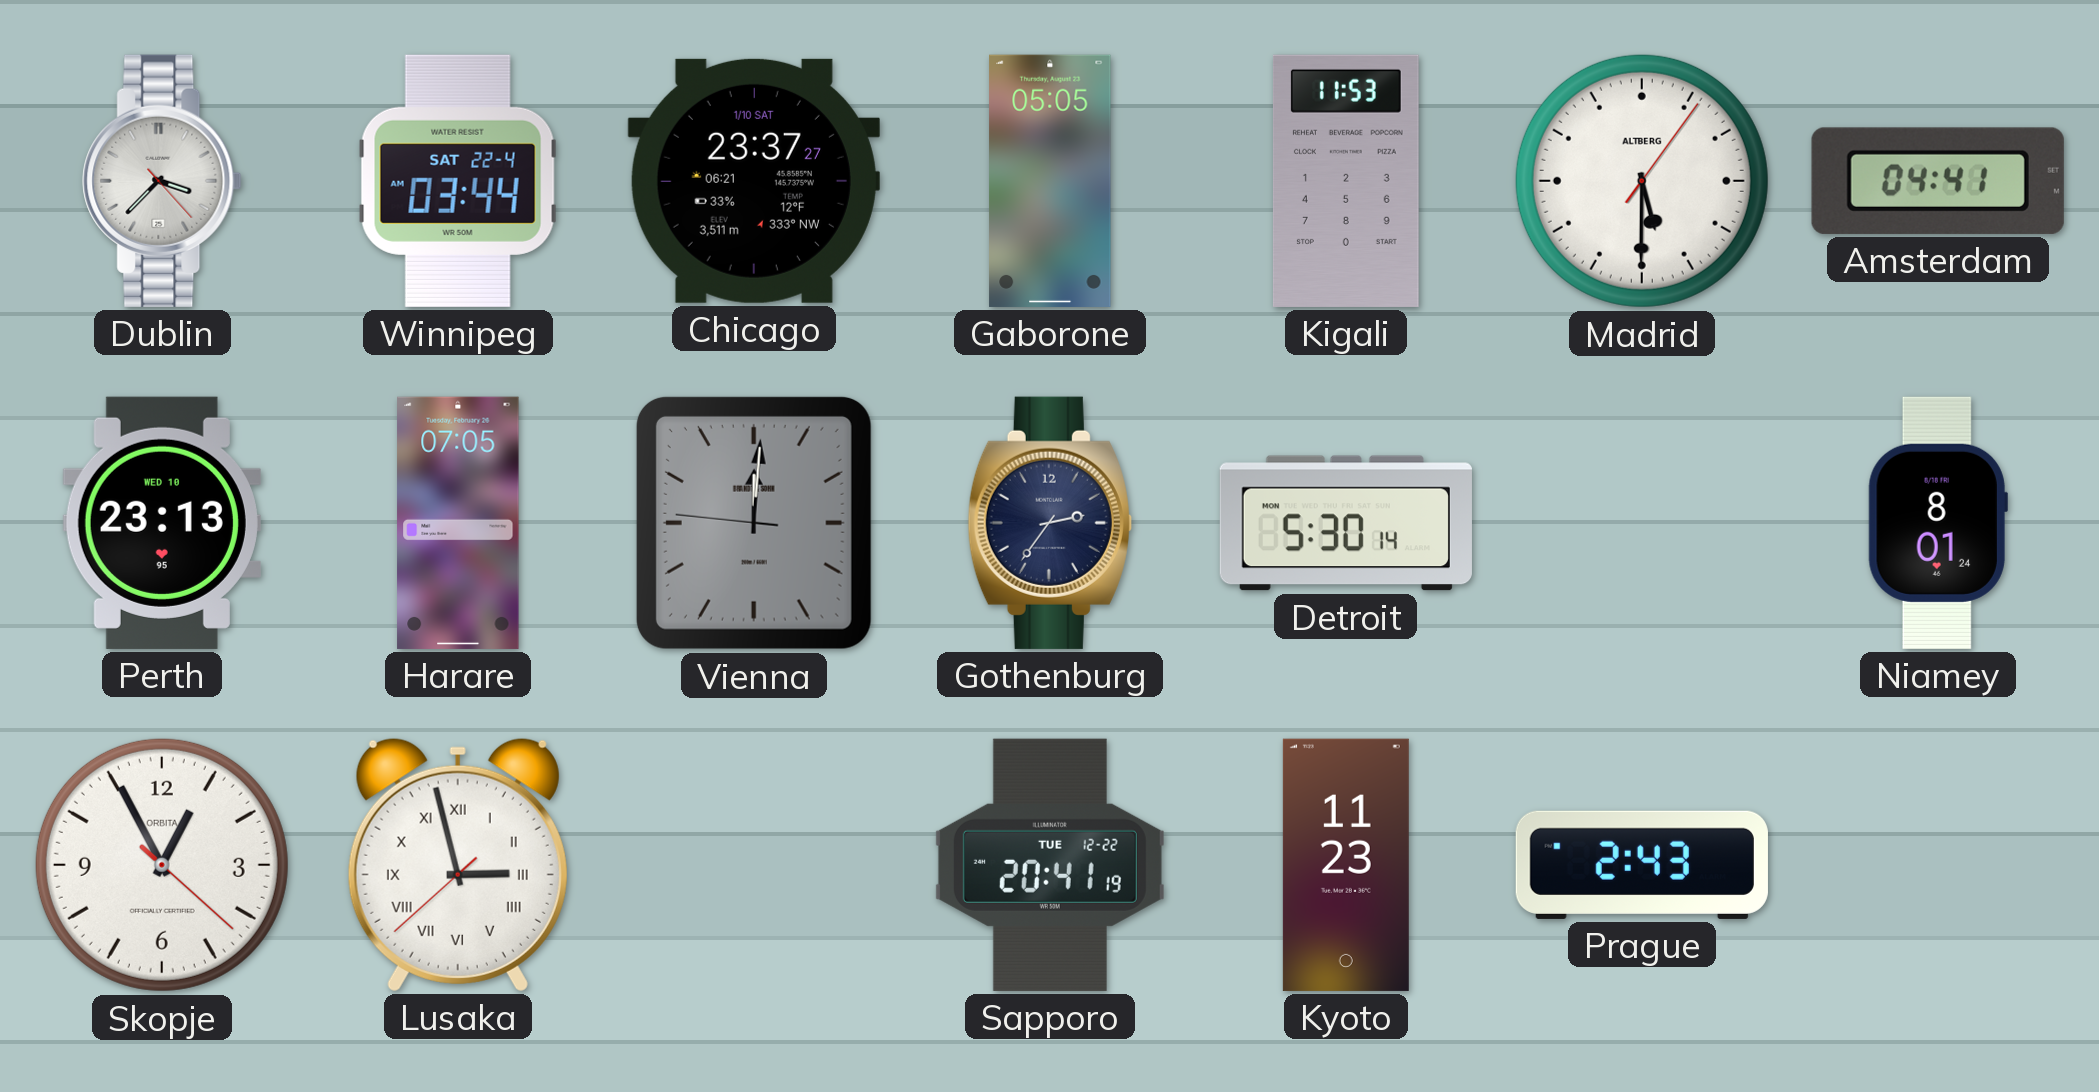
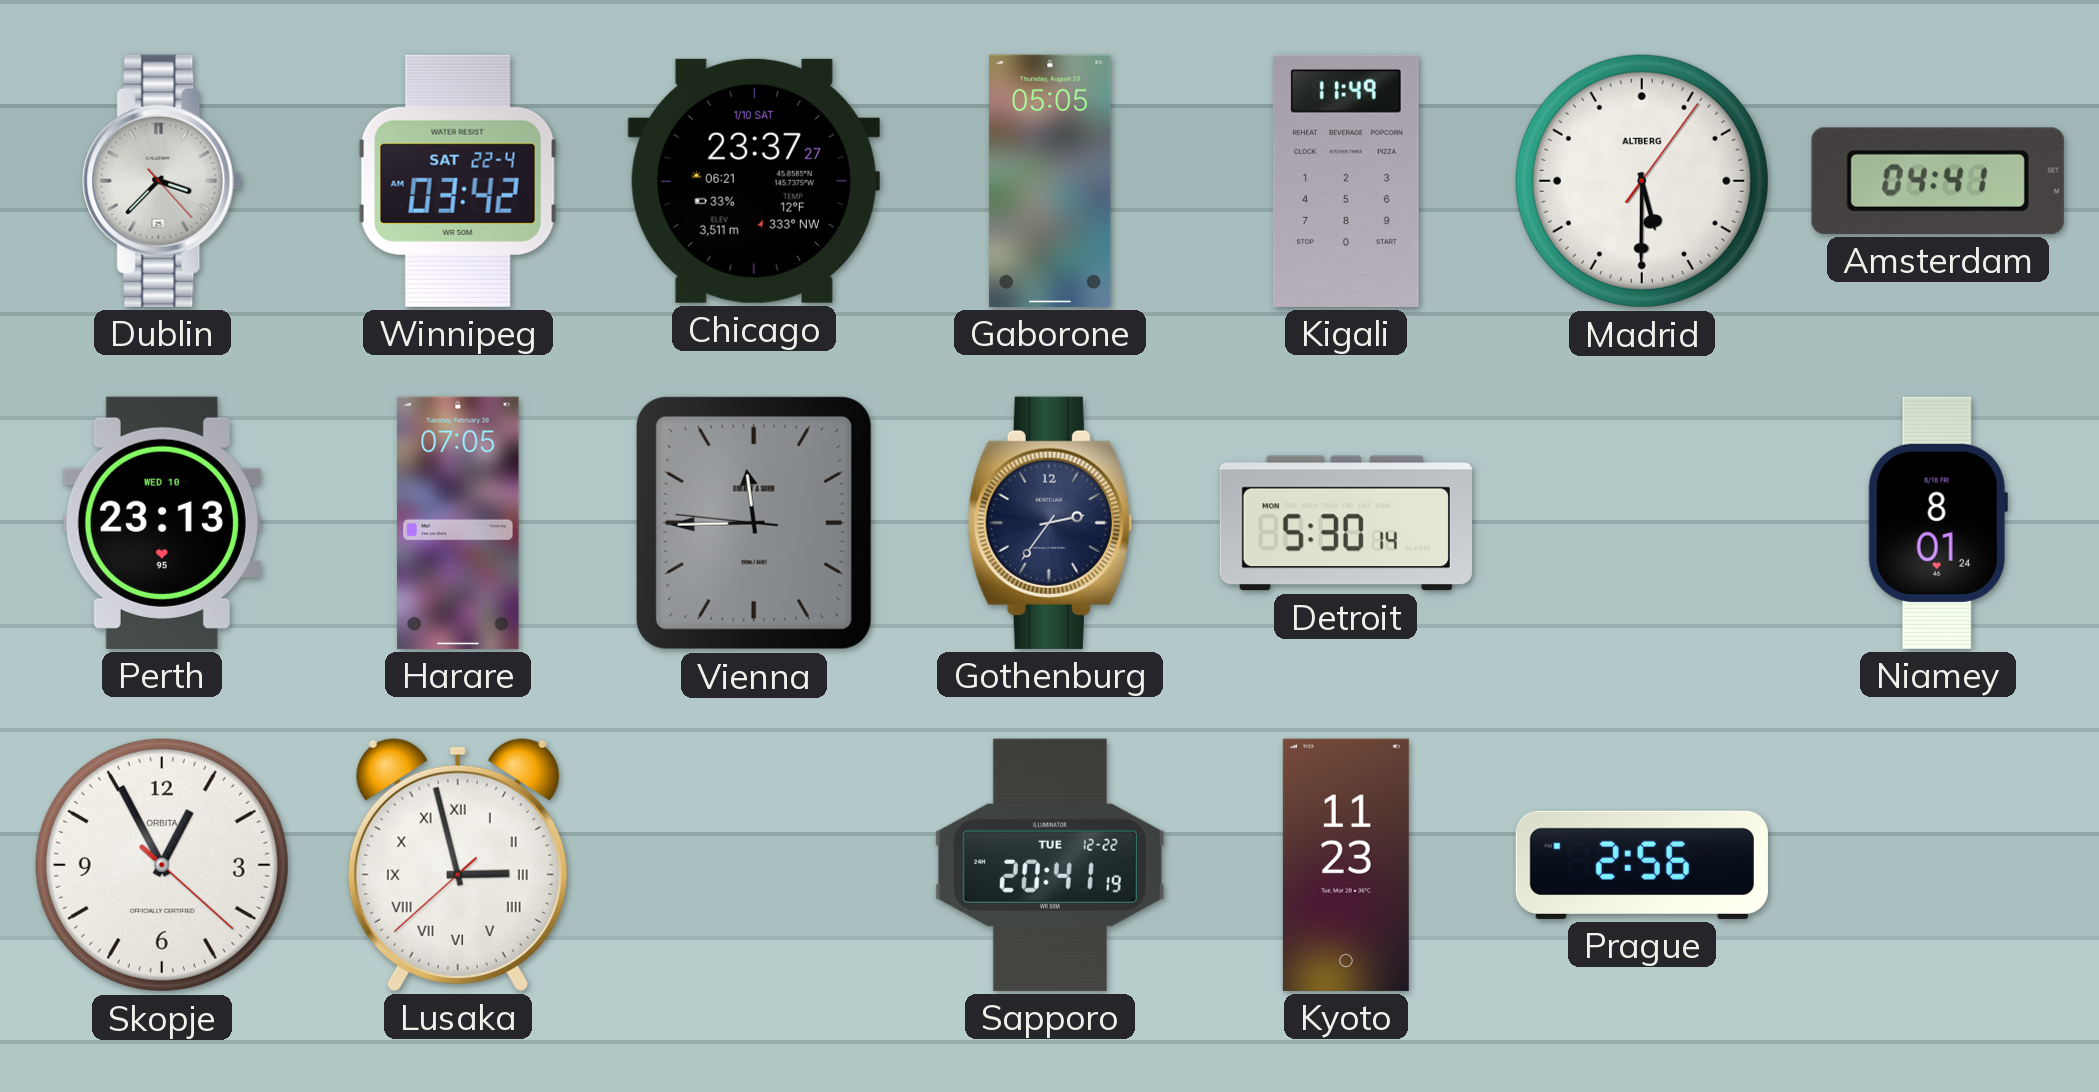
Winnipeg: 03:44 -> 03:42
Kigali: 11:53 -> 11:49
Vienna: 12:00 -> 11:44
Prague: 2:43 -> 2:56
